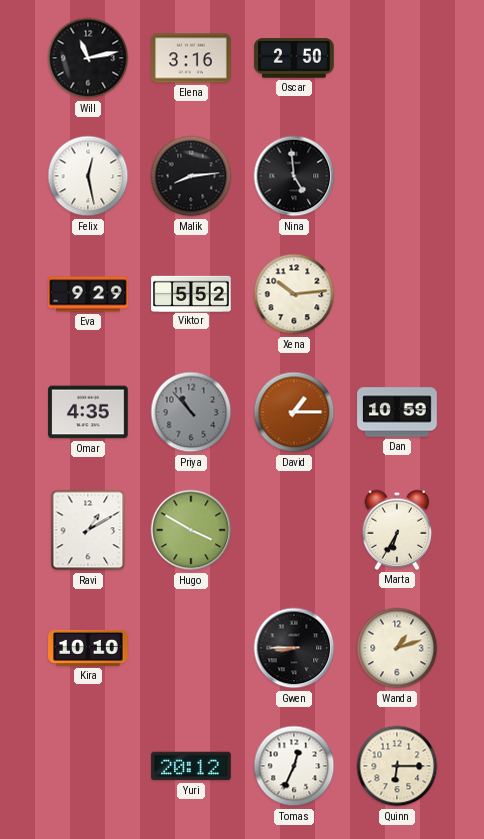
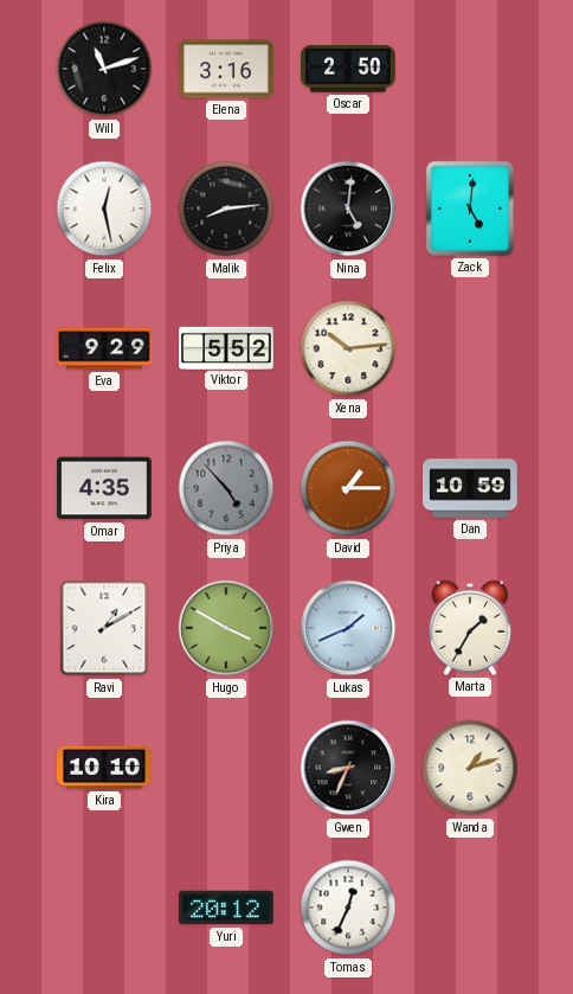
Will: 11:13 -> 11:12
Nina: 4:59 -> 5:01
Zack: none -> 5:01
Priya: 10:53 -> 4:53
Lukas: none -> 1:41
Marta: 6:35 -> 1:35
Gwen: 8:45 -> 8:34
Quinn: 6:15 -> none
